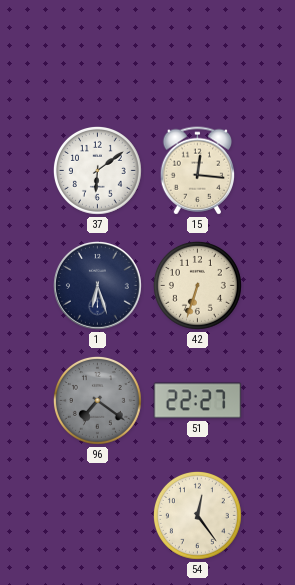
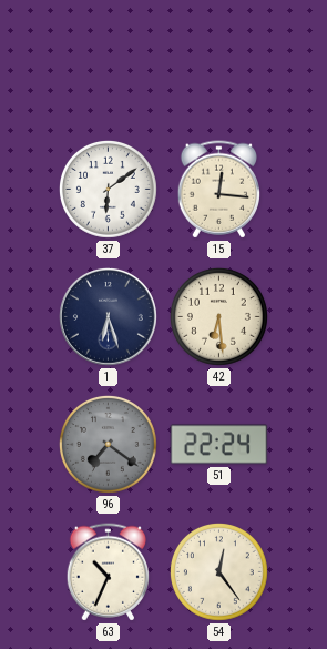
42: 6:33 -> 6:29
51: 22:27 -> 22:24
63: none -> 10:34
